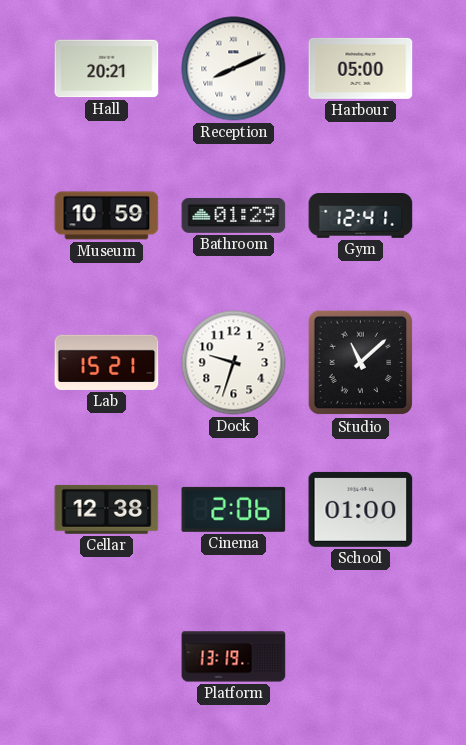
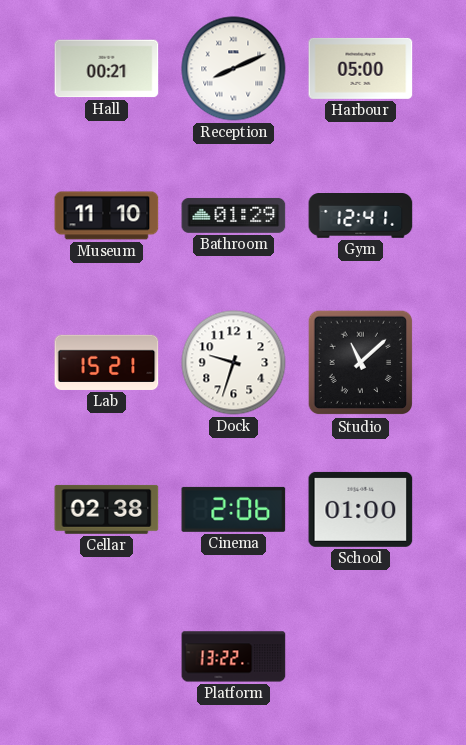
Hall: 20:21 -> 00:21
Museum: 10:59 -> 11:10
Cellar: 12:38 -> 02:38
Platform: 13:19 -> 13:22
